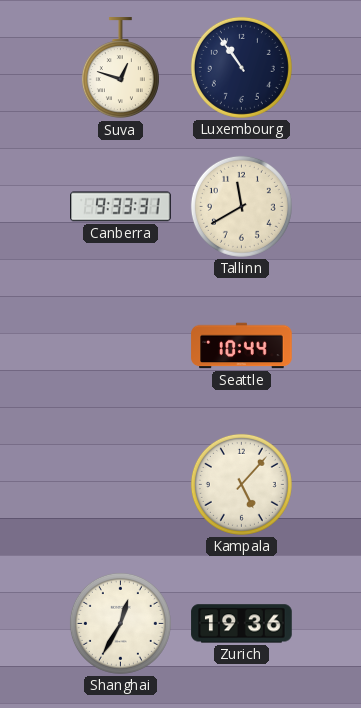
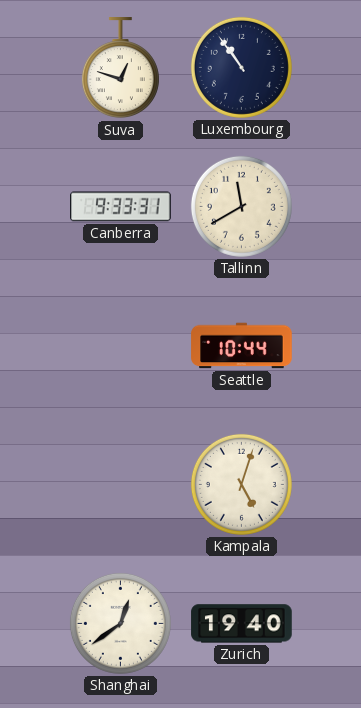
Kampala: 5:07 -> 5:03
Shanghai: 12:35 -> 12:39
Zurich: 19:36 -> 19:40
